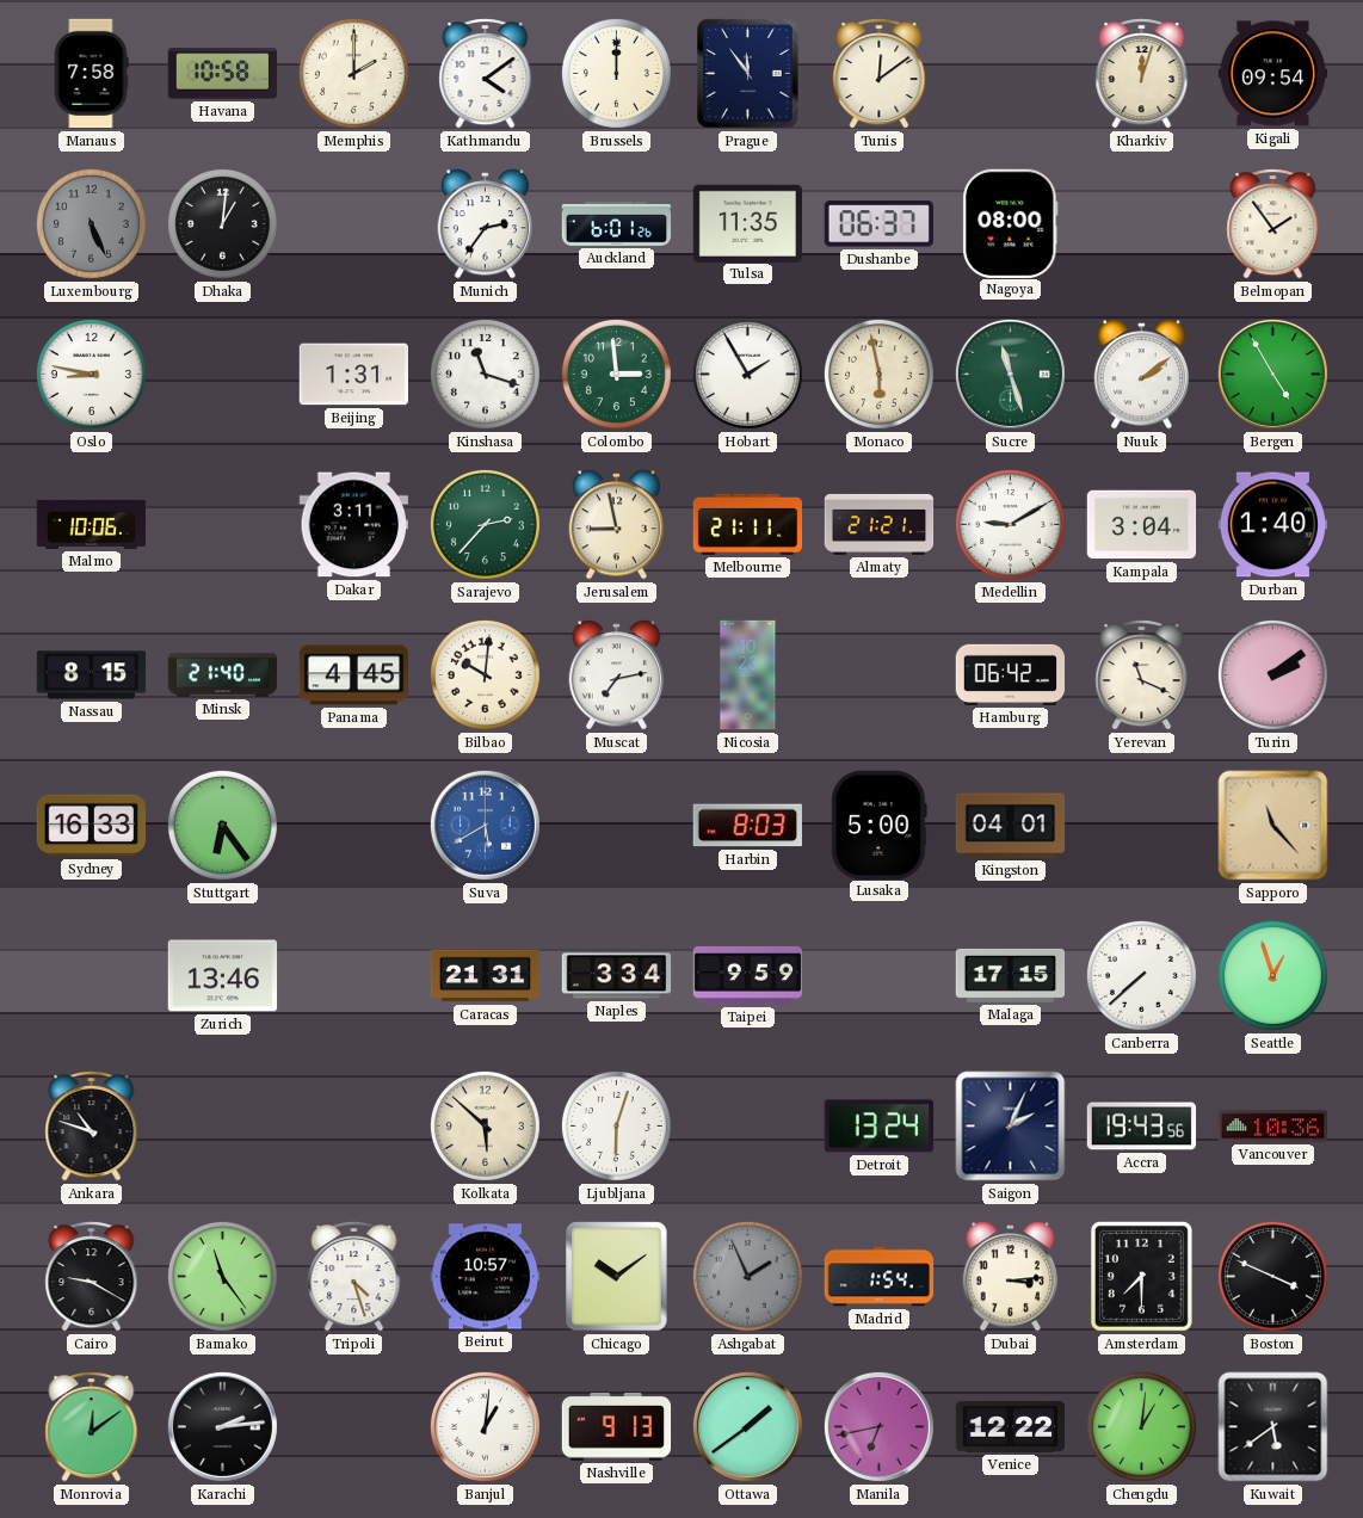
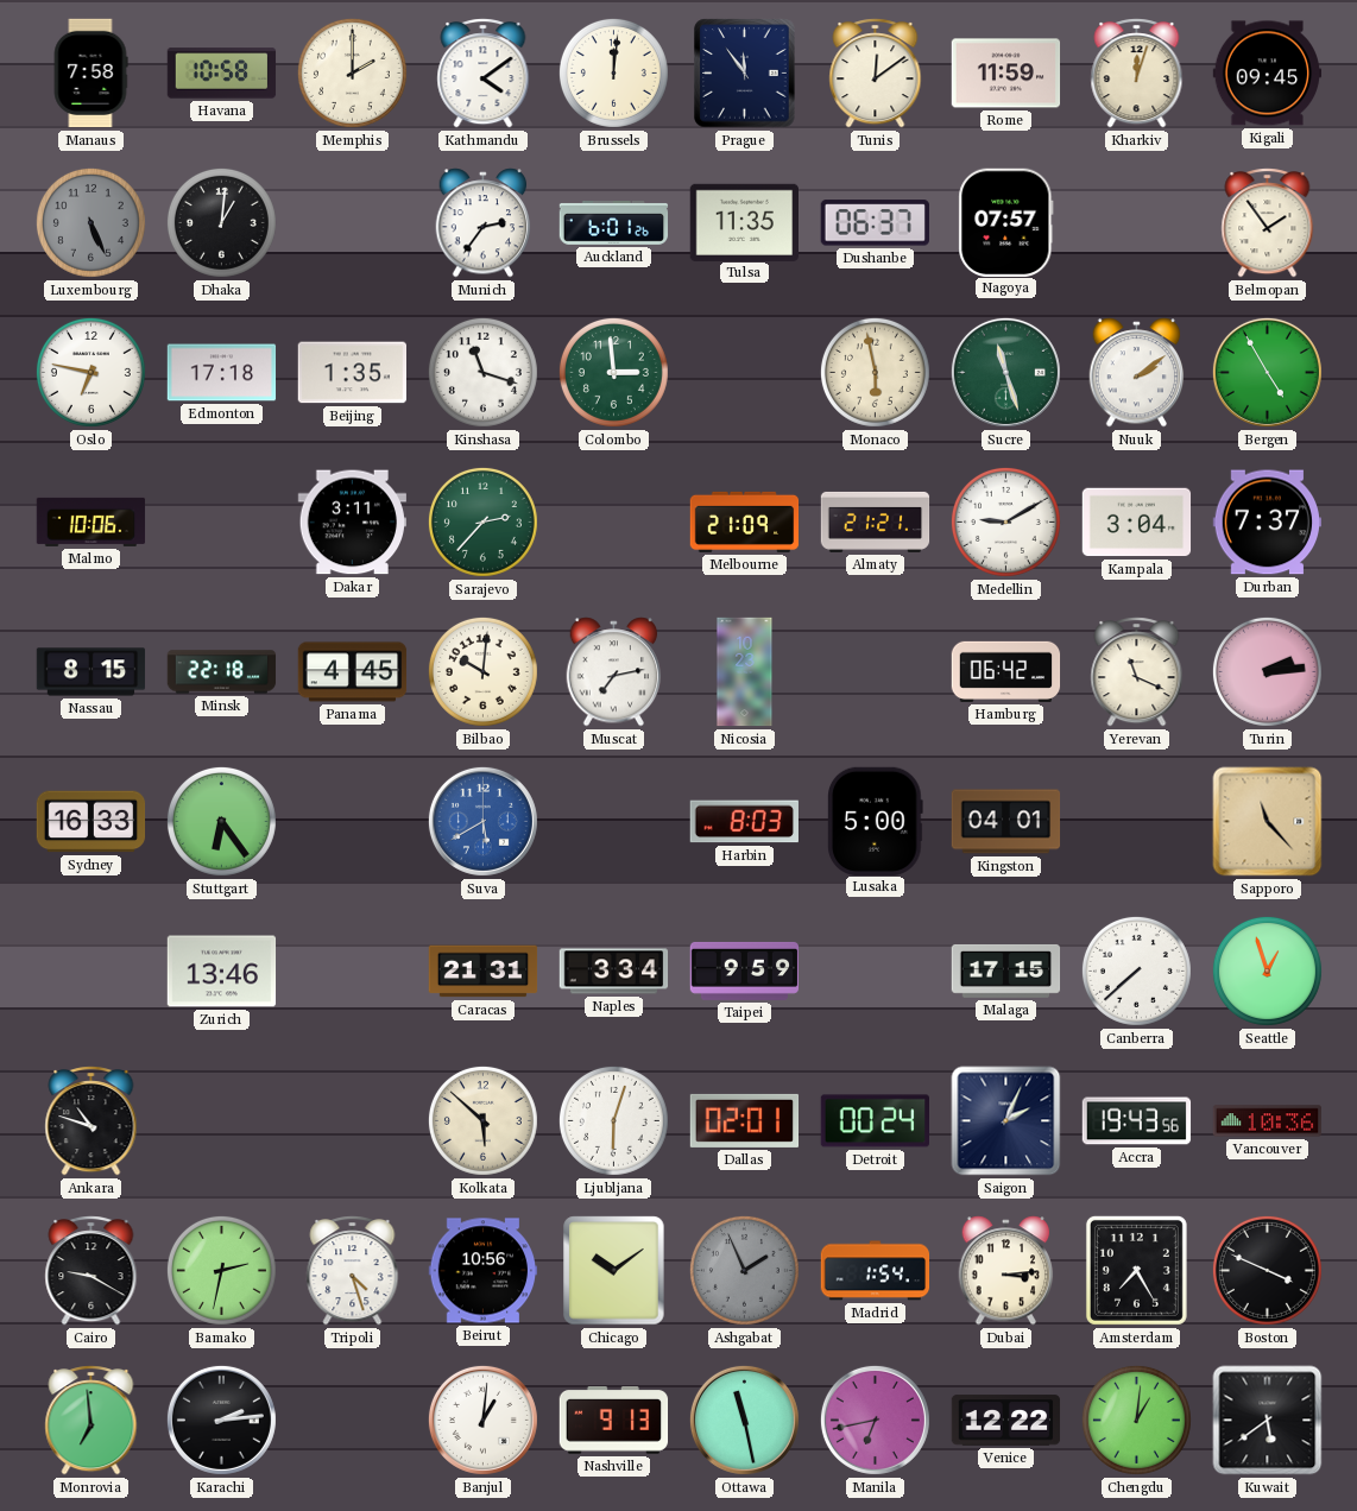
Brussels: 12:00 -> 12:01
Rome: none -> 11:59
Kigali: 09:54 -> 09:45
Nagoya: 08:00 -> 07:57
Oslo: 8:47 -> 6:47
Edmonton: none -> 17:18
Beijing: 1:31 -> 1:35
Hobart: 1:55 -> none
Jerusalem: 8:58 -> none
Melbourne: 21:11 -> 21:09
Durban: 1:40 -> 7:37
Minsk: 21:40 -> 22:18
Turin: 2:09 -> 2:14
Dallas: none -> 02:01
Detroit: 13:24 -> 00:24
Bamako: 11:24 -> 2:32
Beirut: 10:57 -> 10:56
Amsterdam: 7:30 -> 7:25
Monrovia: 12:09 -> 6:59
Ottawa: 1:39 -> 11:28
